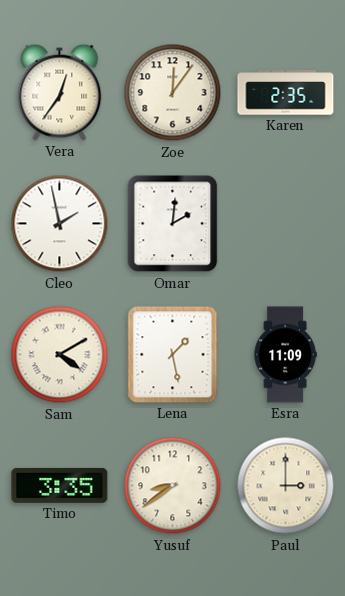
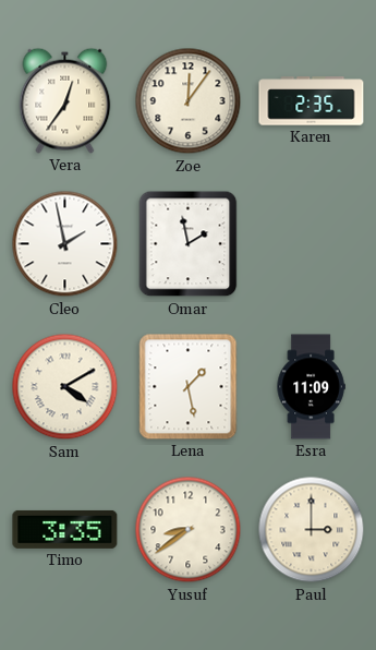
Omar: 2:01 -> 1:58
